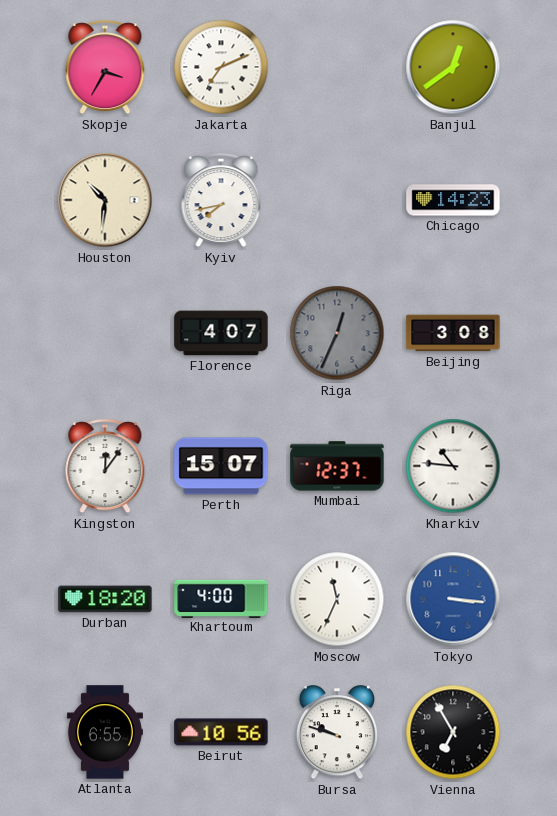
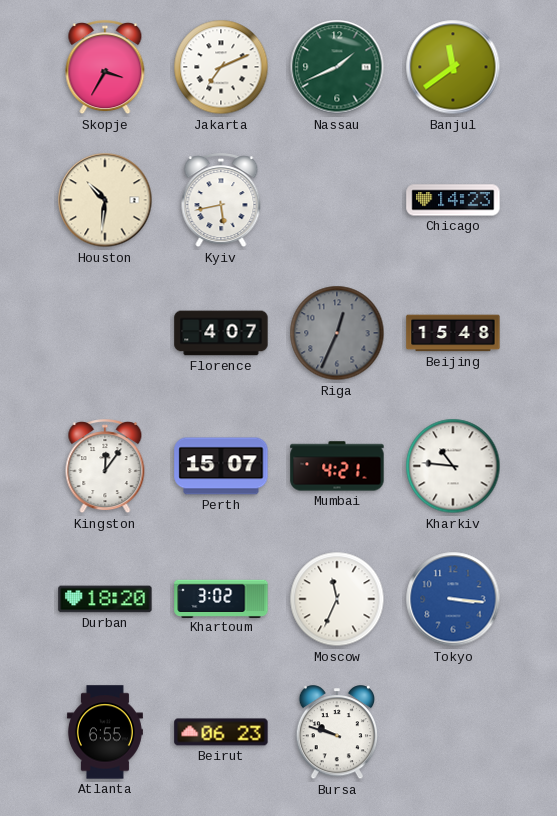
Nassau: none -> 1:41
Banjul: 12:39 -> 11:39
Kyiv: 7:43 -> 5:43
Beijing: 3:08 -> 15:48
Mumbai: 12:37 -> 4:21
Khartoum: 4:00 -> 3:02
Beirut: 10:56 -> 06:23
Vienna: 6:55 -> none
